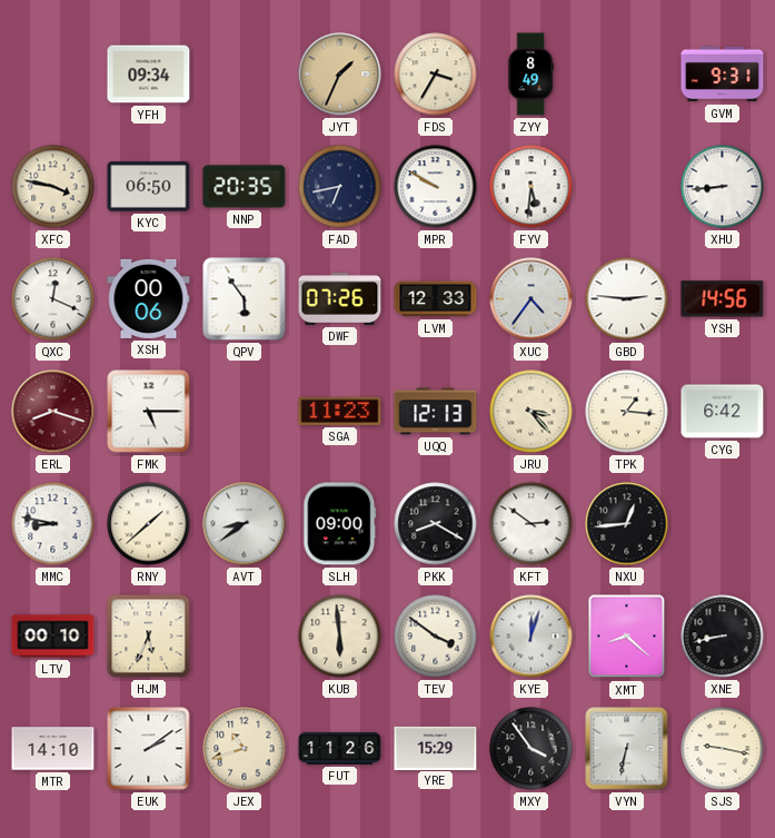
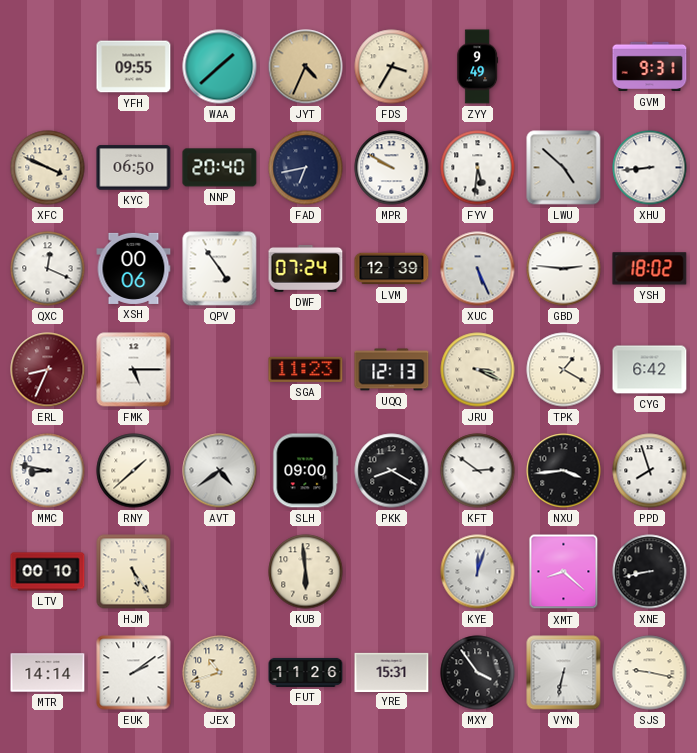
YFH: 09:34 -> 09:55
WAA: none -> 1:38
JYT: 1:34 -> 4:34
ZYY: 8:49 -> 9:49
XFC: 3:47 -> 3:49
NNP: 20:35 -> 20:40
LWU: none -> 4:52
QPV: 5:54 -> 4:54
DWF: 07:26 -> 07:24
LVM: 12:33 -> 12:39
XUC: 4:36 -> 5:26
YSH: 14:56 -> 18:02
ERL: 8:18 -> 8:34
JRU: 3:23 -> 3:19
TPK: 1:16 -> 1:20
AVT: 8:39 -> 4:39
NXU: 12:44 -> 3:44
PPD: none -> 7:57
HJM: 5:34 -> 5:24
TEV: 3:51 -> none
MTR: 14:10 -> 14:14
YRE: 15:29 -> 15:31
